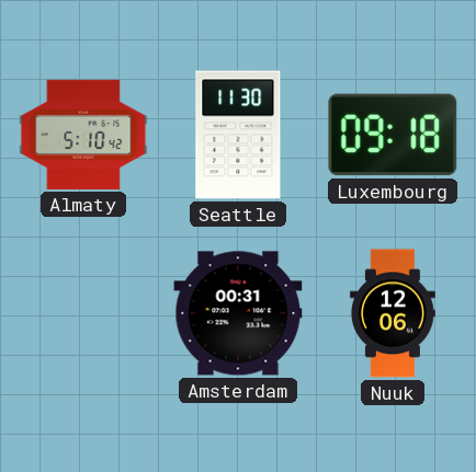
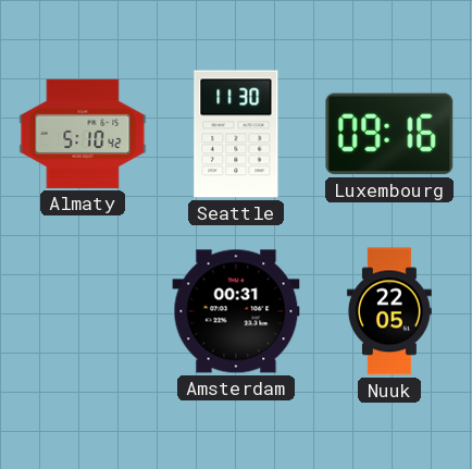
Luxembourg: 09:18 -> 09:16
Nuuk: 12:06 -> 22:05
